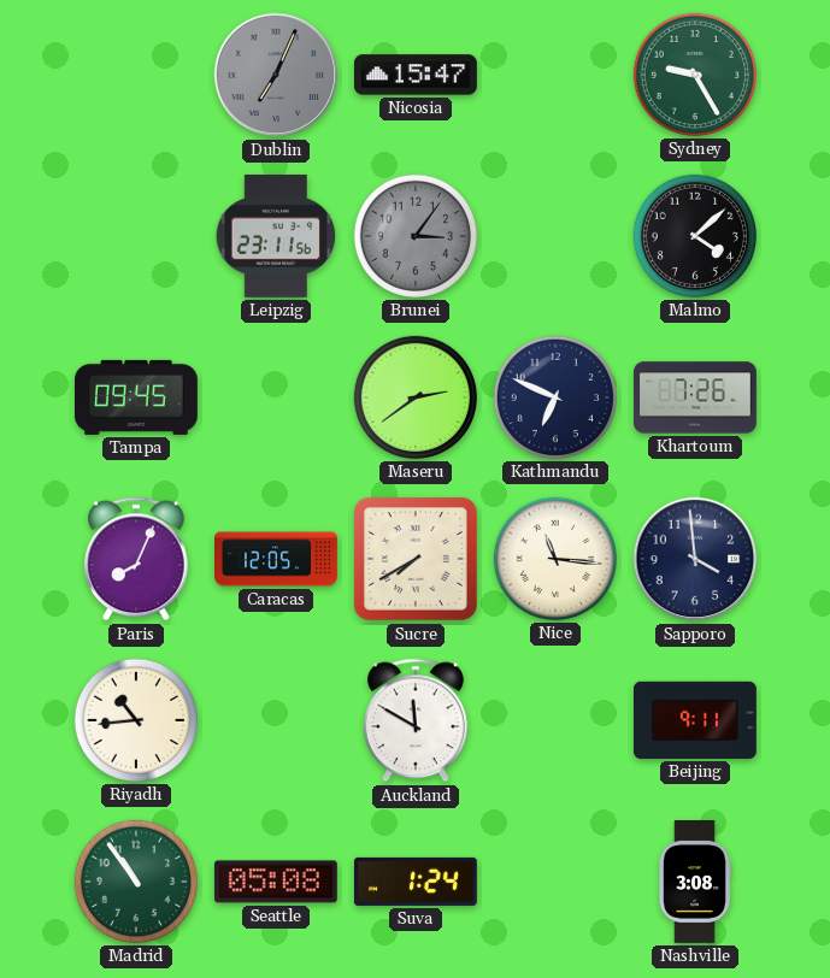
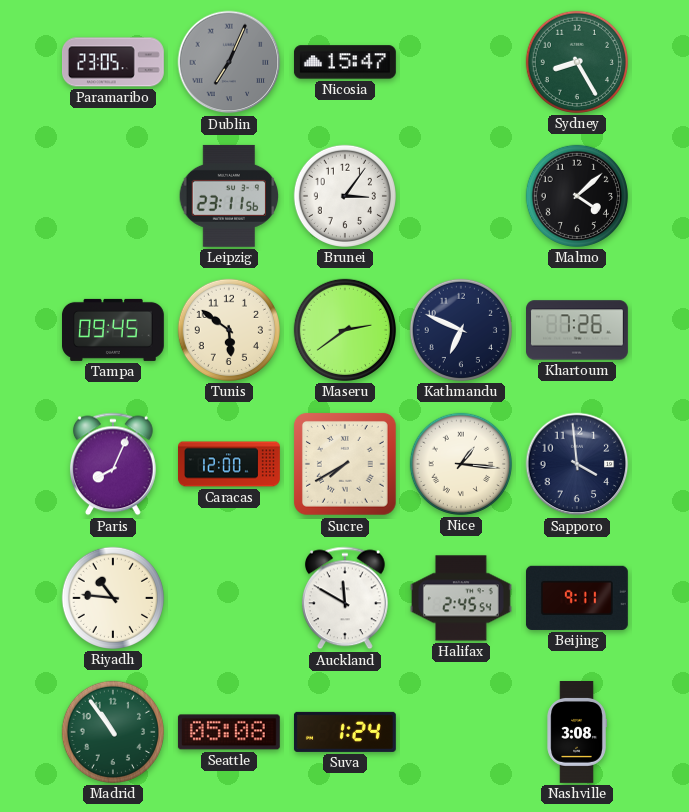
Paramaribo: none -> 23:05
Sydney: 9:25 -> 8:25
Brunei dial: grey -> white
Tunis: none -> 5:51
Caracas: 12:05 -> 12:00
Nice: 11:16 -> 1:16
Riyadh: 10:44 -> 10:46
Halifax: none -> 2:45
